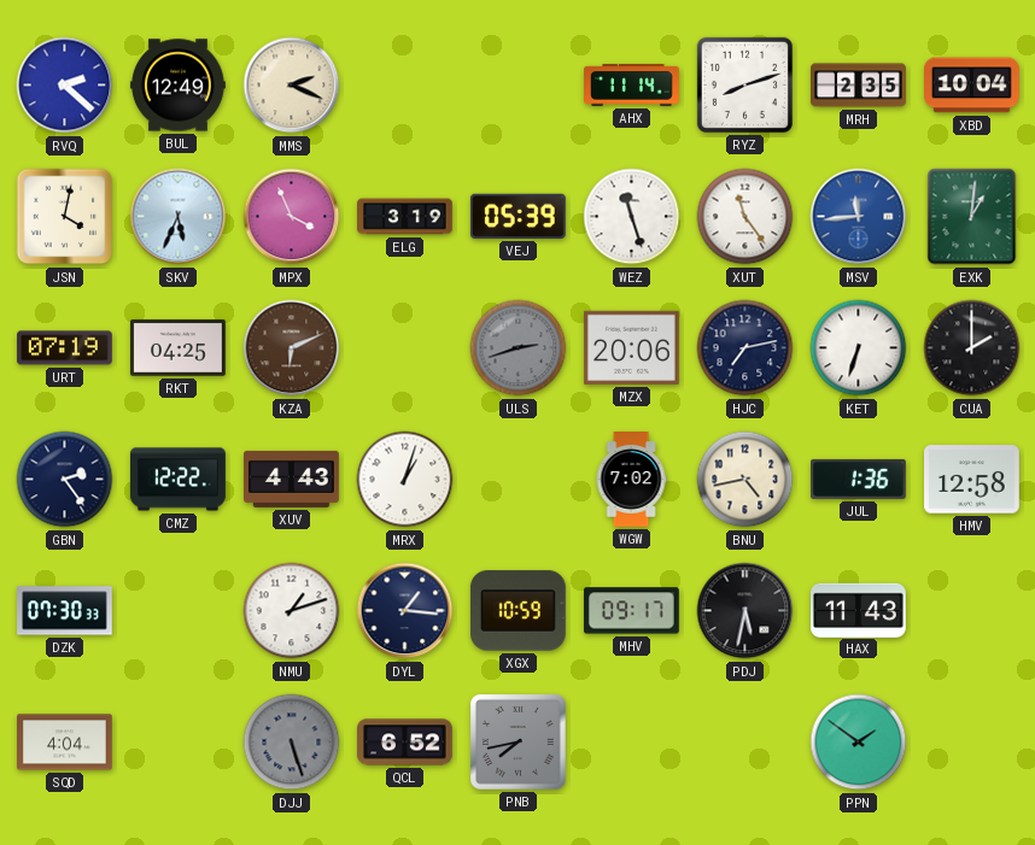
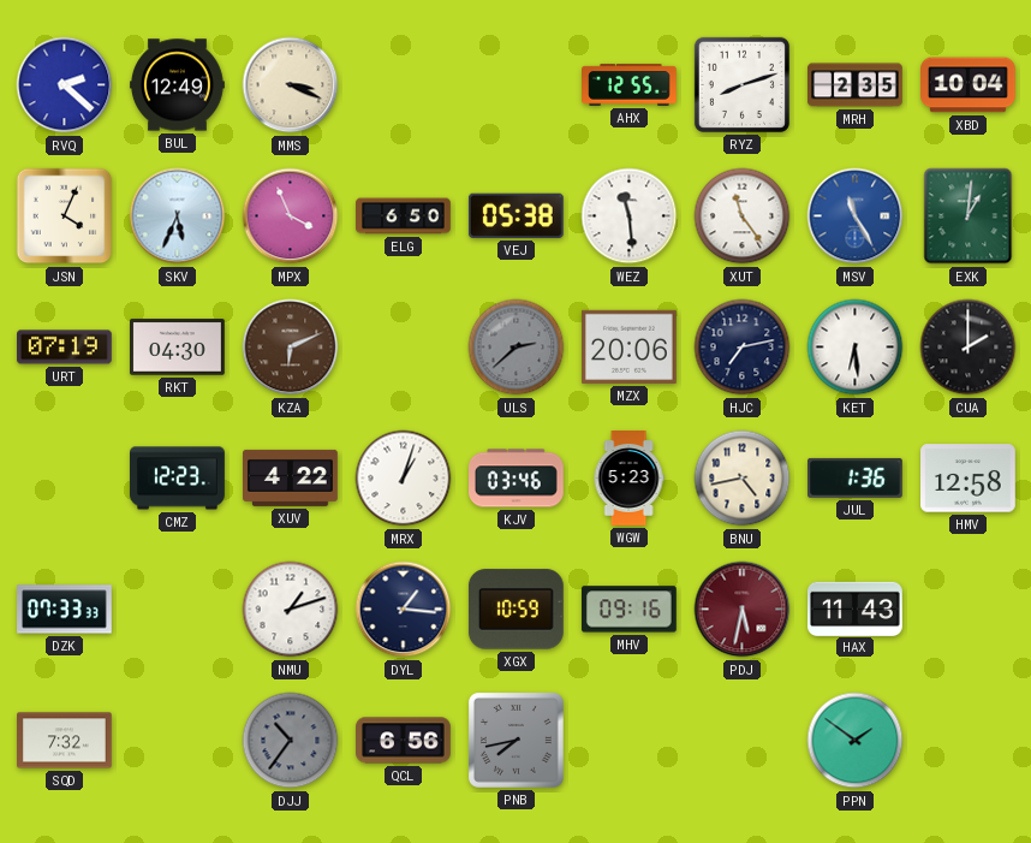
MMS: 2:19 -> 3:19
AHX: 11:14 -> 12:55
JSN: 4:02 -> 4:04
ELG: 3:19 -> 6:50
VEJ: 05:39 -> 05:38
WEZ: 11:27 -> 11:29
MSV: 11:44 -> 11:25
RKT: 04:25 -> 04:30
ULS: 2:42 -> 2:38
KET: 6:33 -> 6:29
GBN: 2:24 -> none
CMZ: 12:22 -> 12:23
XUV: 4:43 -> 4:22
KJV: none -> 03:46
WGW: 7:02 -> 5:23
DZK: 07:30 -> 07:33
MHV: 09:17 -> 09:16
PDJ dial: black -> burgundy
SQD: 4:04 -> 7:32
DJJ: 5:27 -> 10:36
QCL: 6:52 -> 6:56
